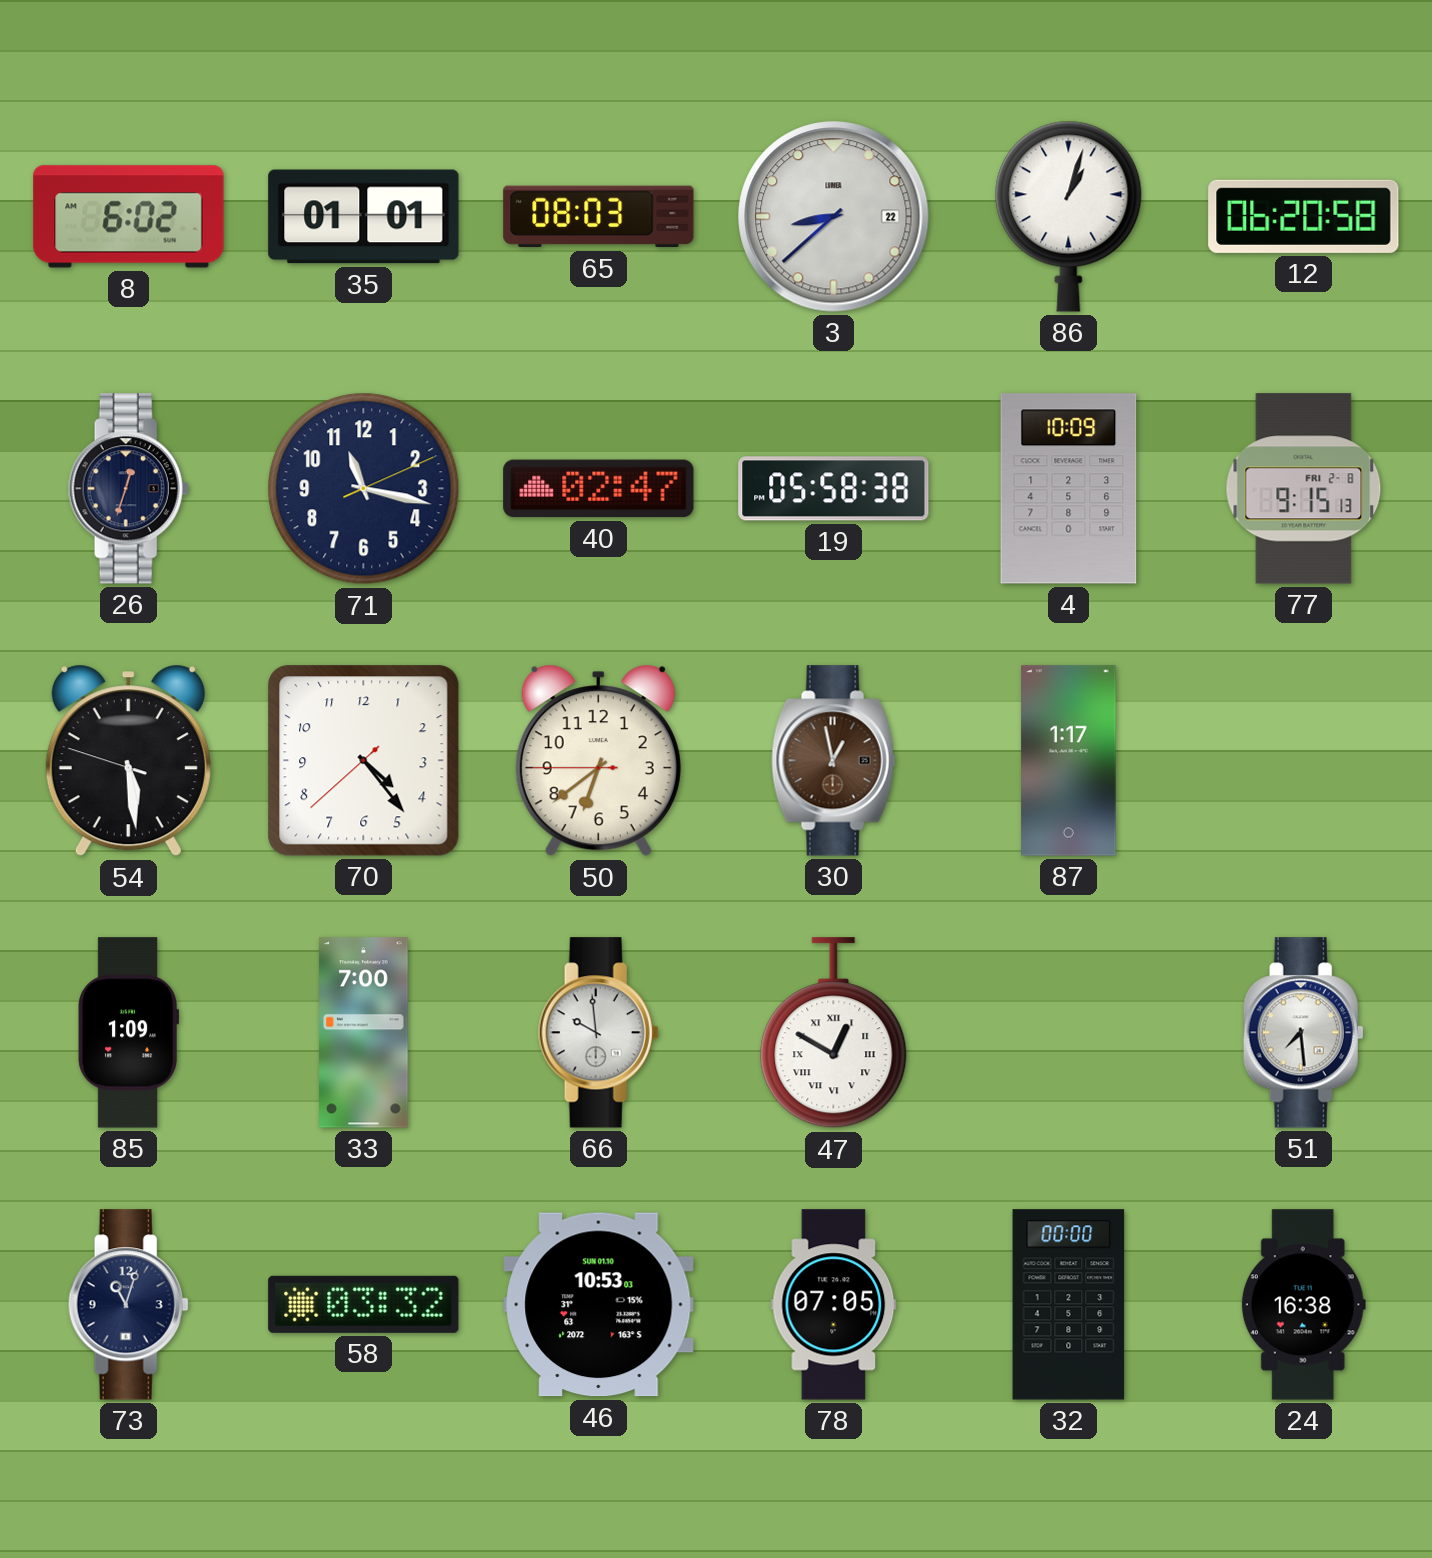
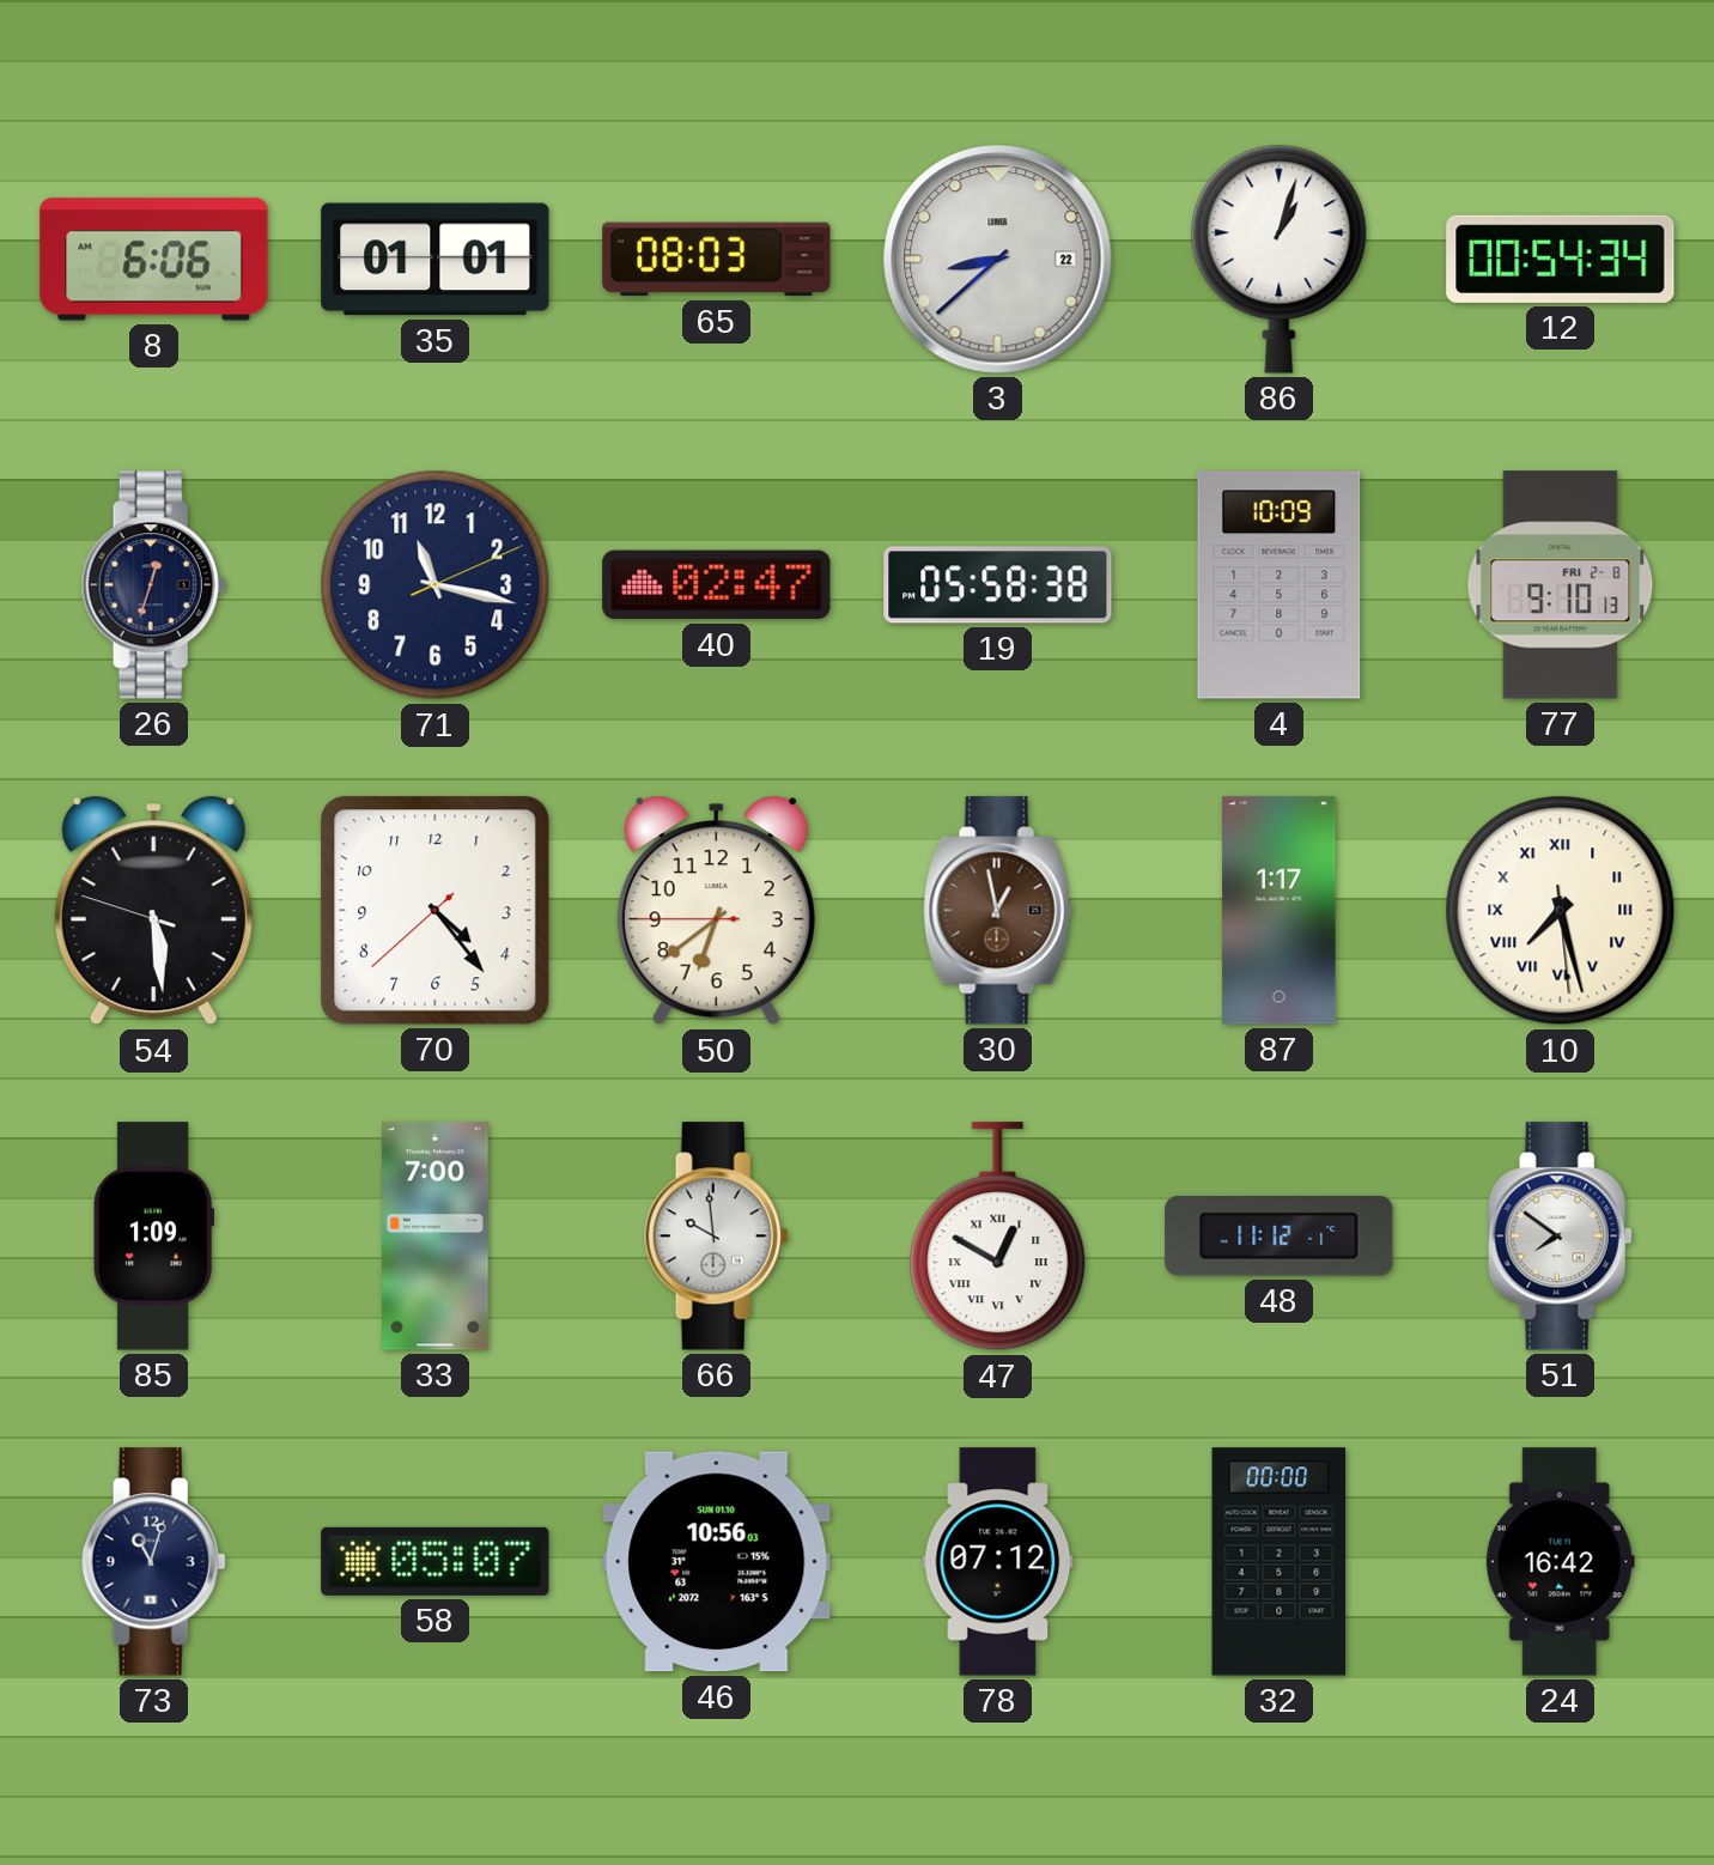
8: 6:02 -> 6:06
12: 06:20 -> 00:54
77: 9:15 -> 9:10
10: none -> 7:27
48: none -> 11:12
51: 7:29 -> 7:51
58: 03:32 -> 05:07
46: 10:53 -> 10:56
78: 07:05 -> 07:12
24: 16:38 -> 16:42
